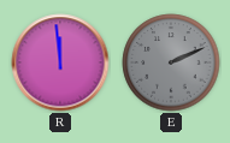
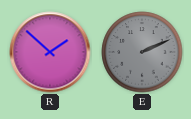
R: 11:59 -> 1:52
